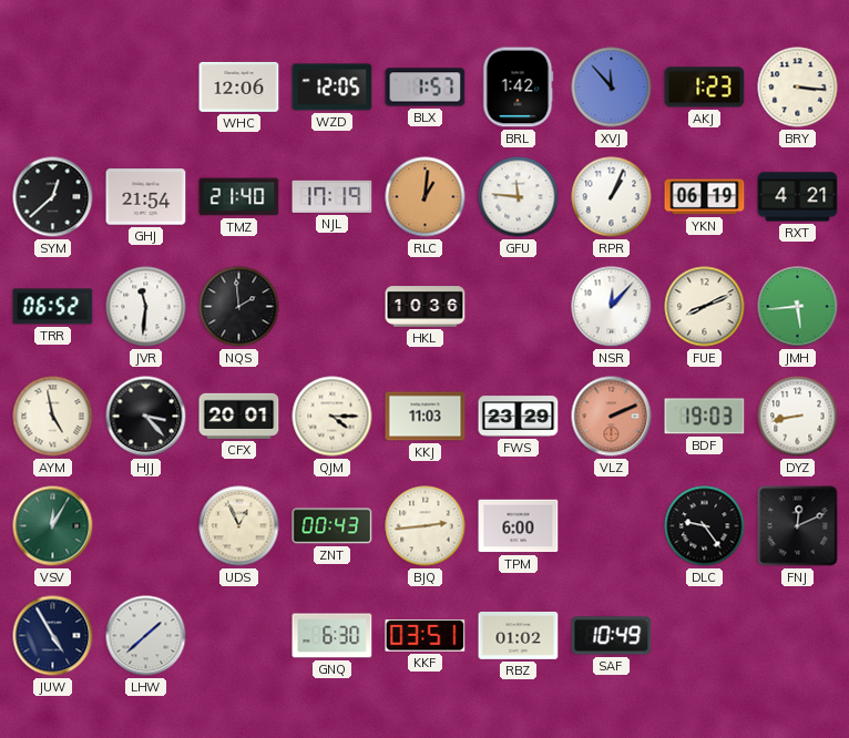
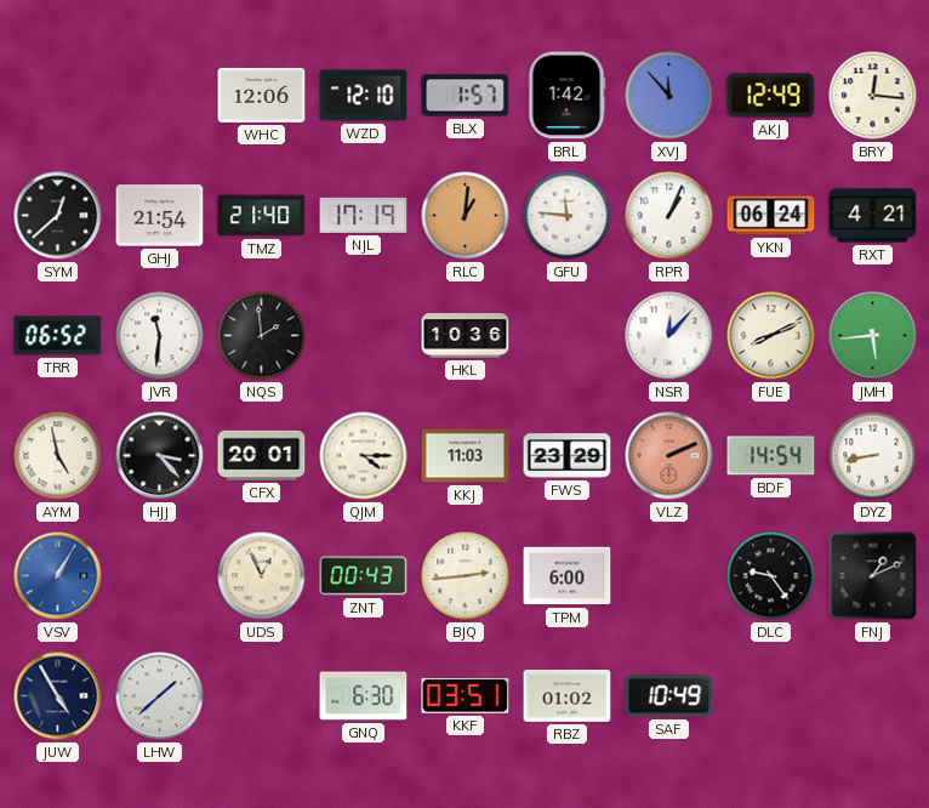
WZD: 12:05 -> 12:10
AKJ: 1:23 -> 12:49
BRY: 3:16 -> 12:16
YKN: 06:19 -> 06:24
BDF: 19:03 -> 14:54
VSV: 12:05 -> 1:05
VSV dial: green -> blue
FNJ: 12:11 -> 1:11
